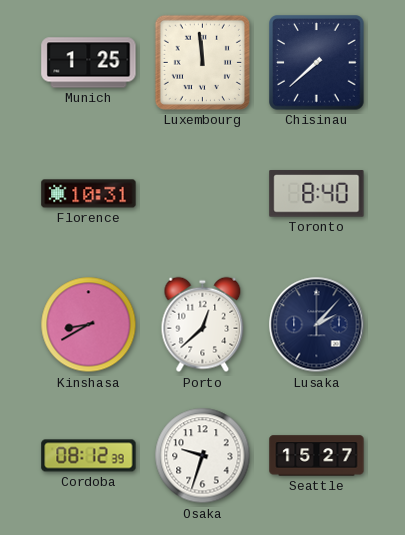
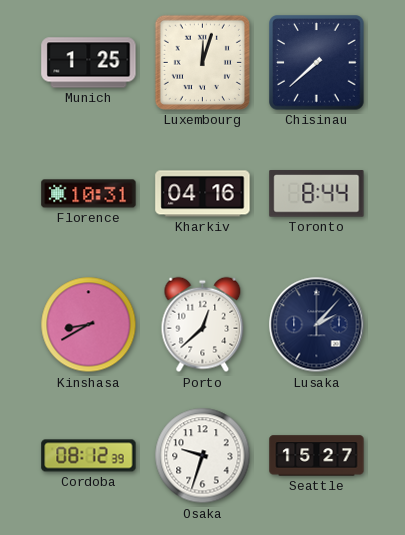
Luxembourg: 11:59 -> 12:03
Kharkiv: none -> 04:16
Toronto: 8:40 -> 8:44
